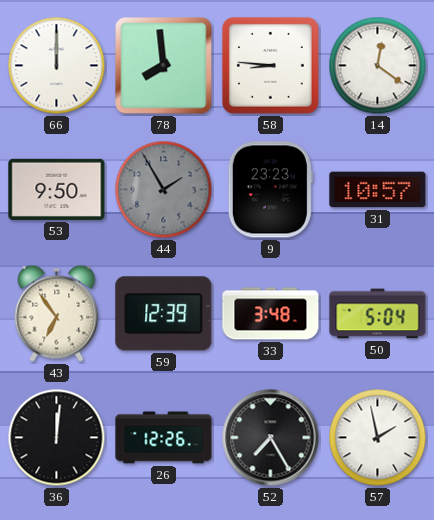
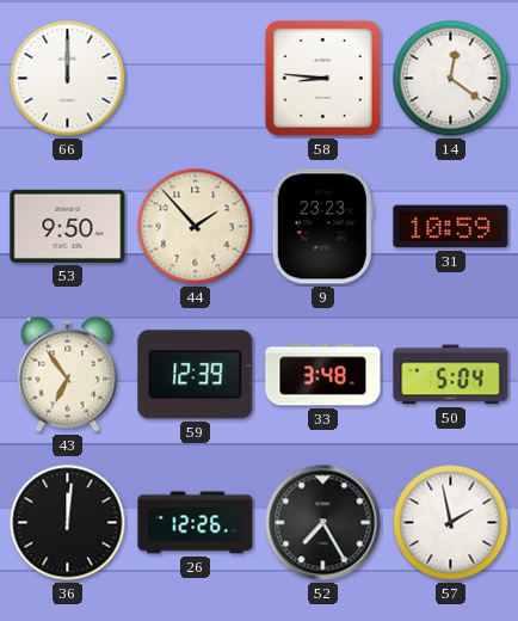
78: 7:59 -> none
44: 1:55 -> 1:53
44 dial: grey -> cream
31: 10:57 -> 10:59
